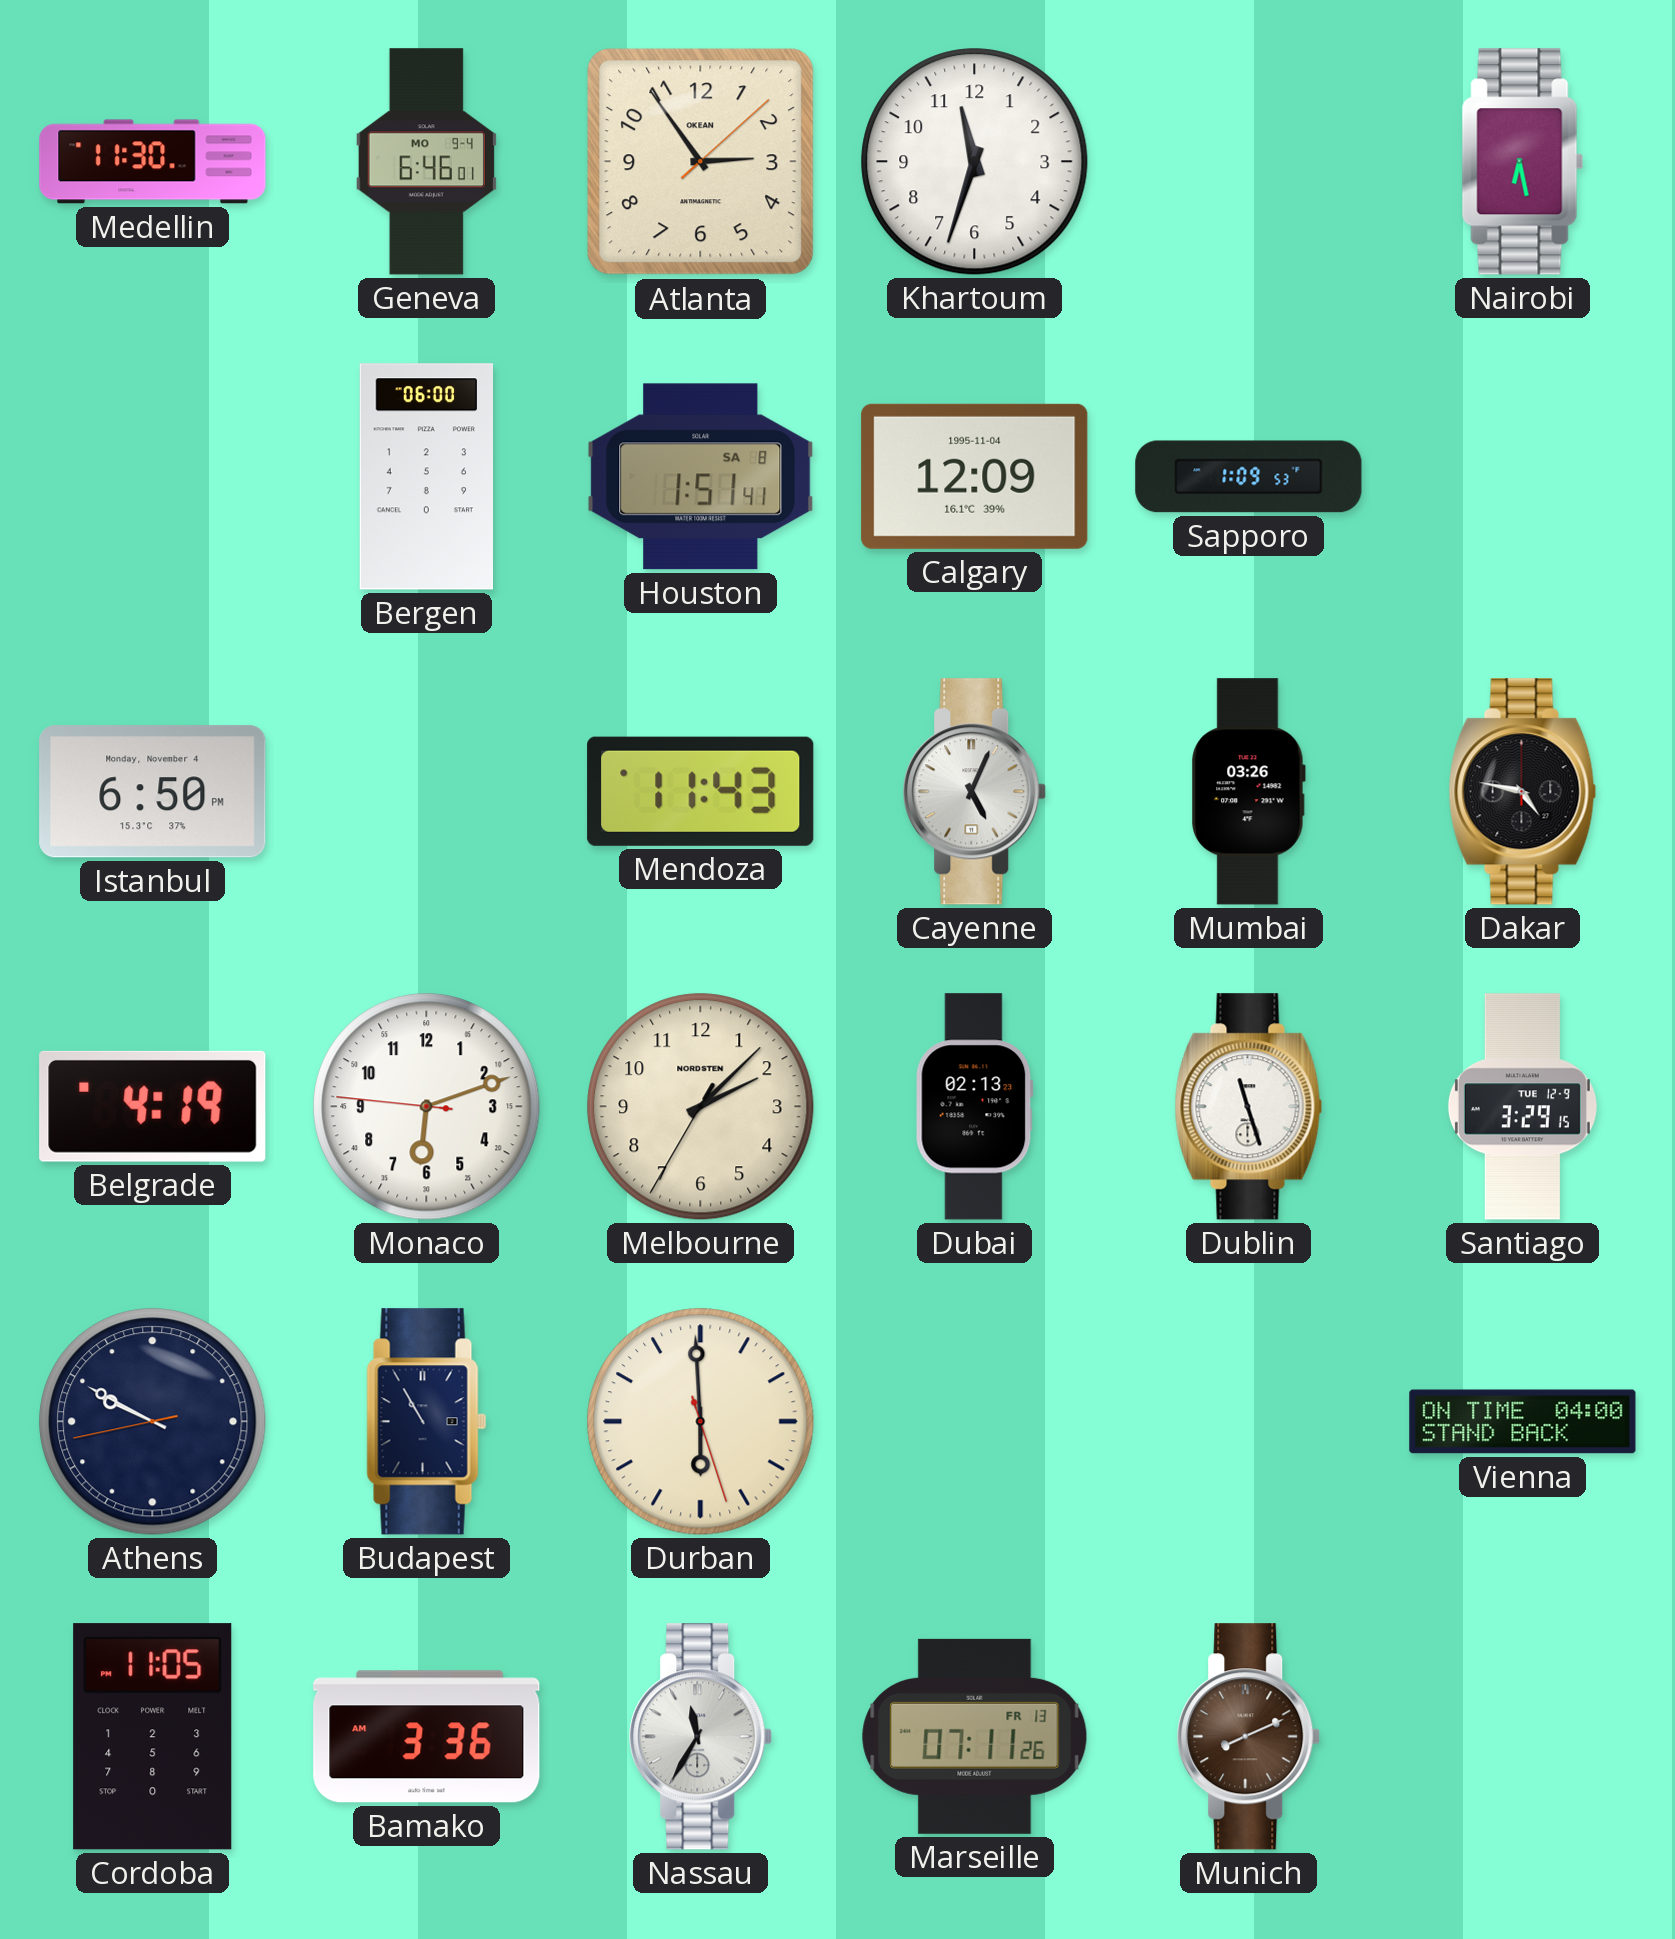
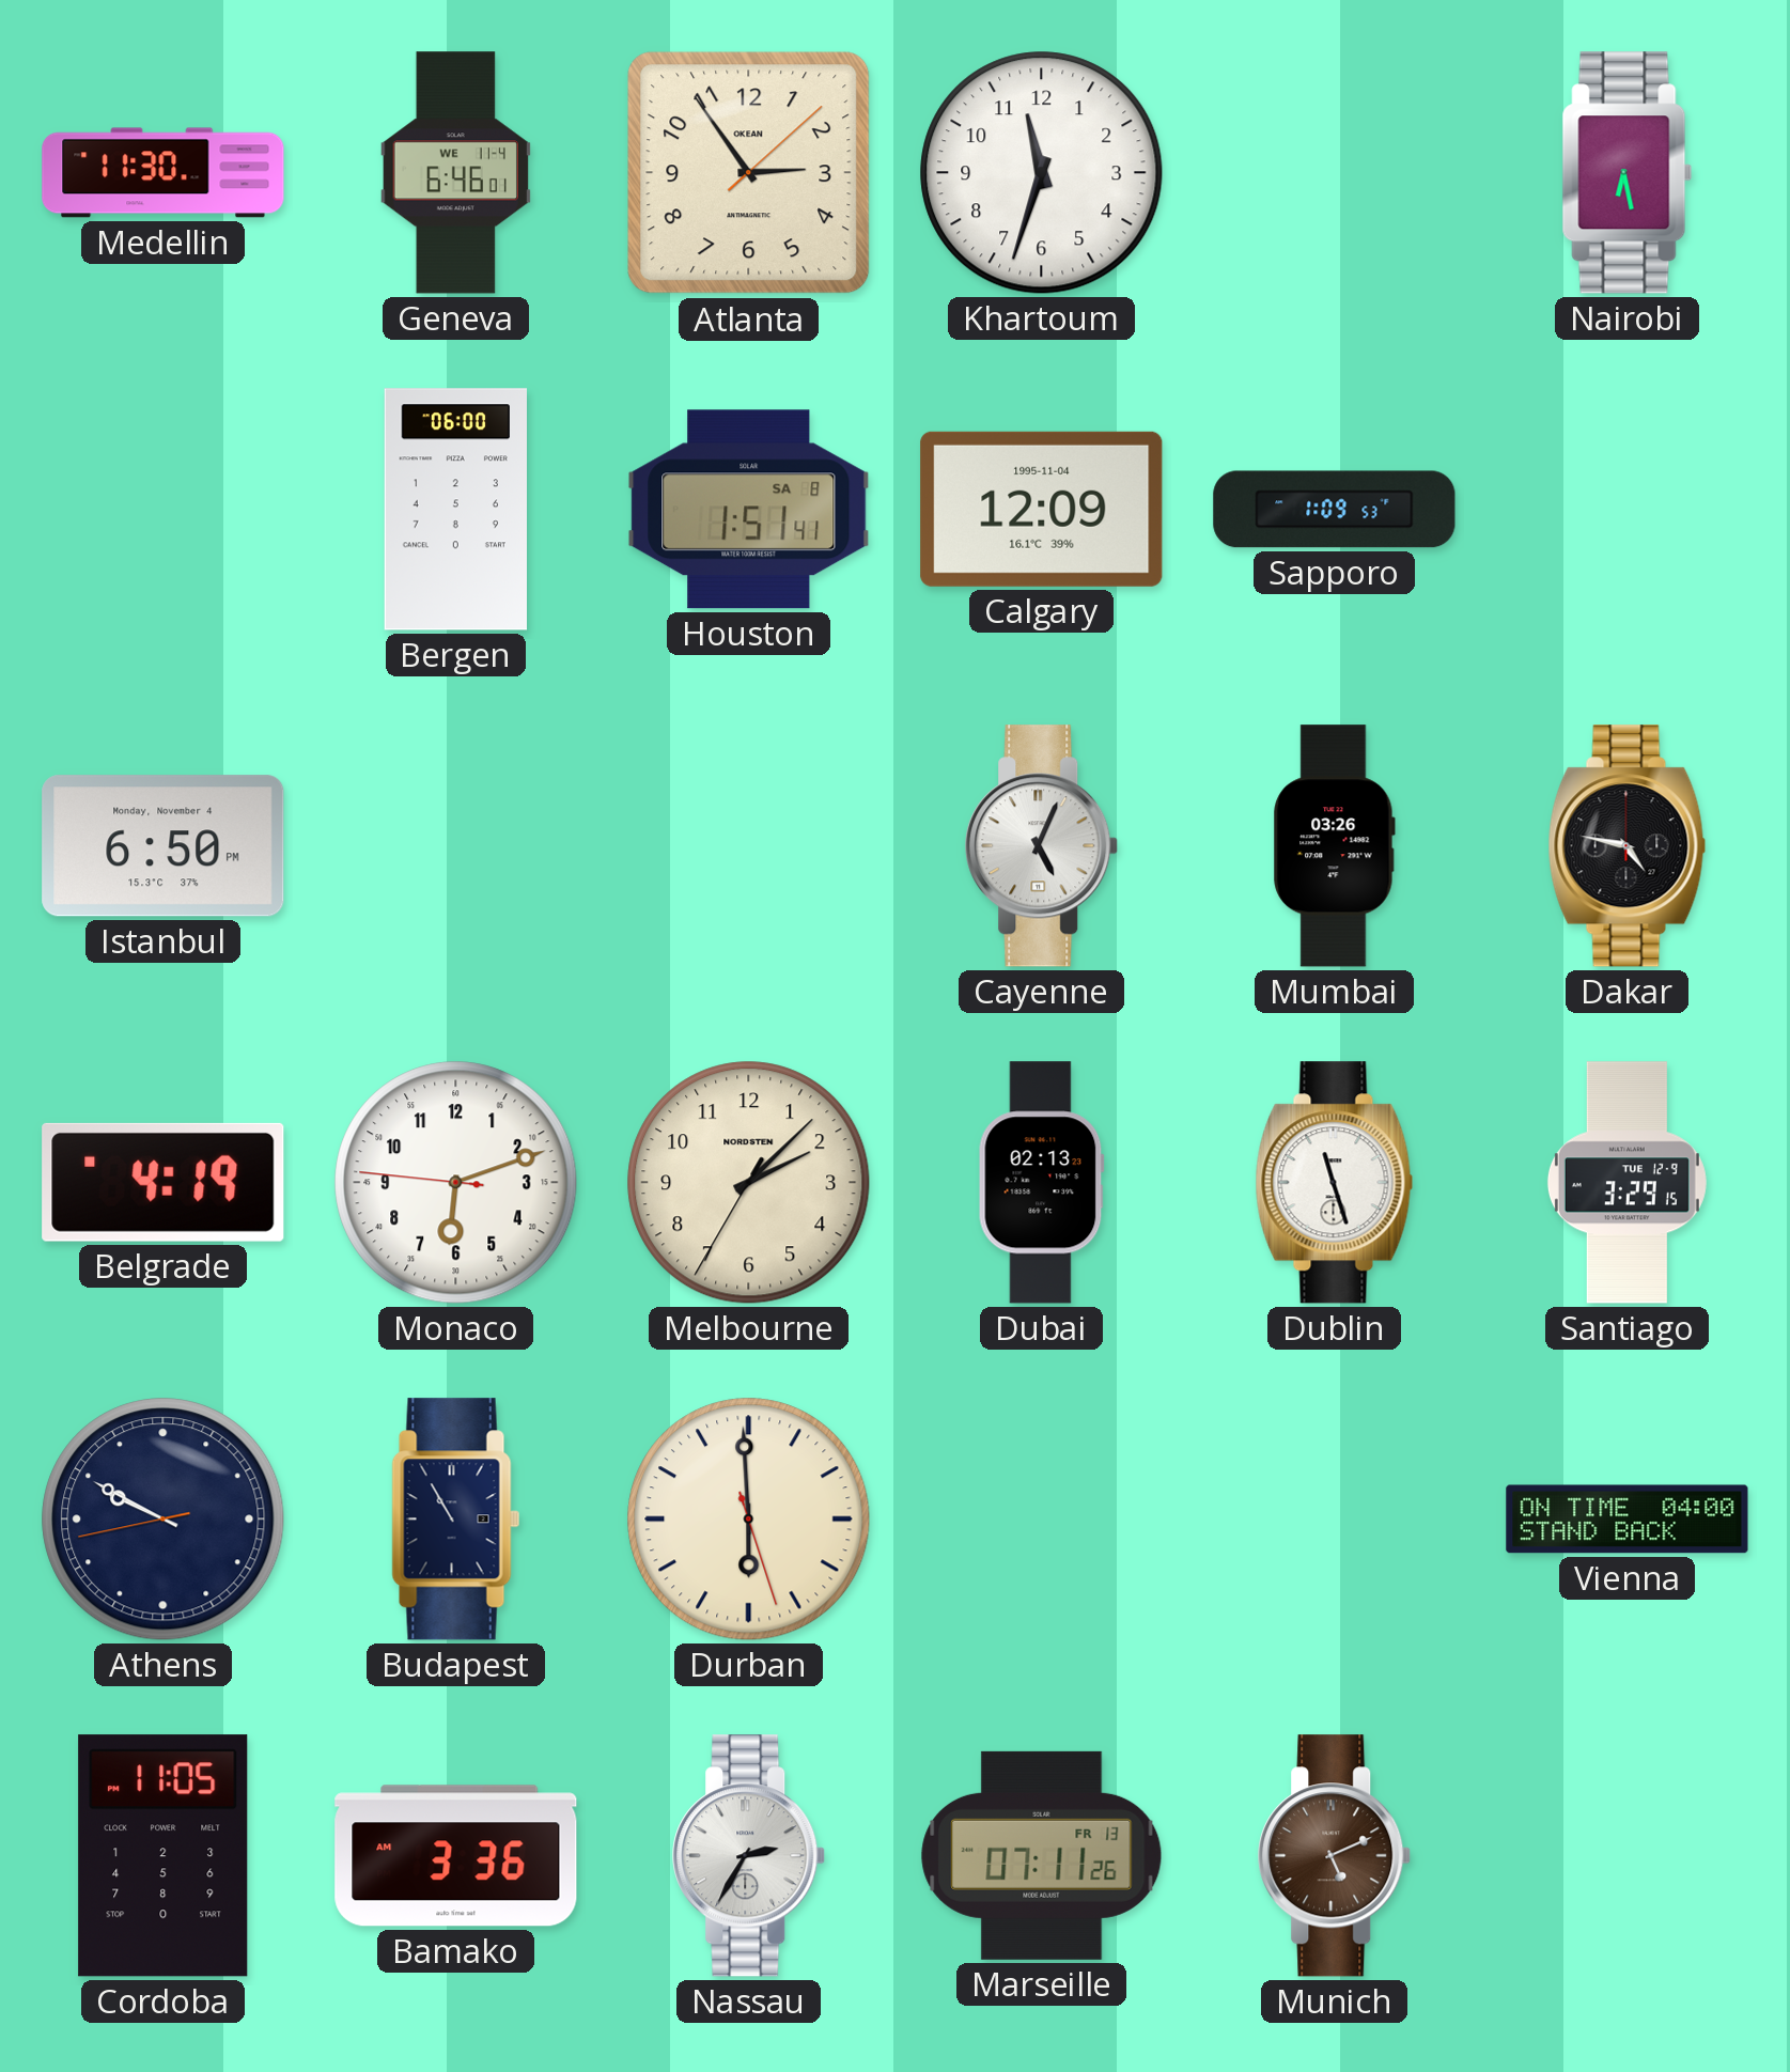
Geneva date: MO 9-4 -> WE 11-4
Mendoza: 11:43 -> none
Nassau: 11:35 -> 2:35
Munich: 8:11 -> 5:11
